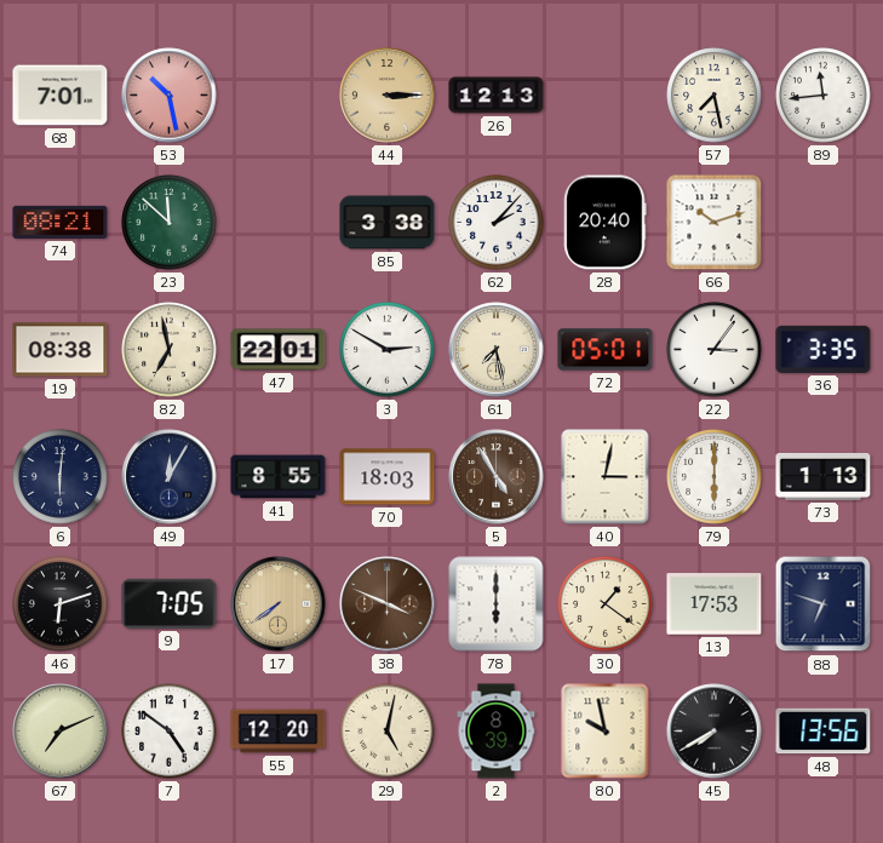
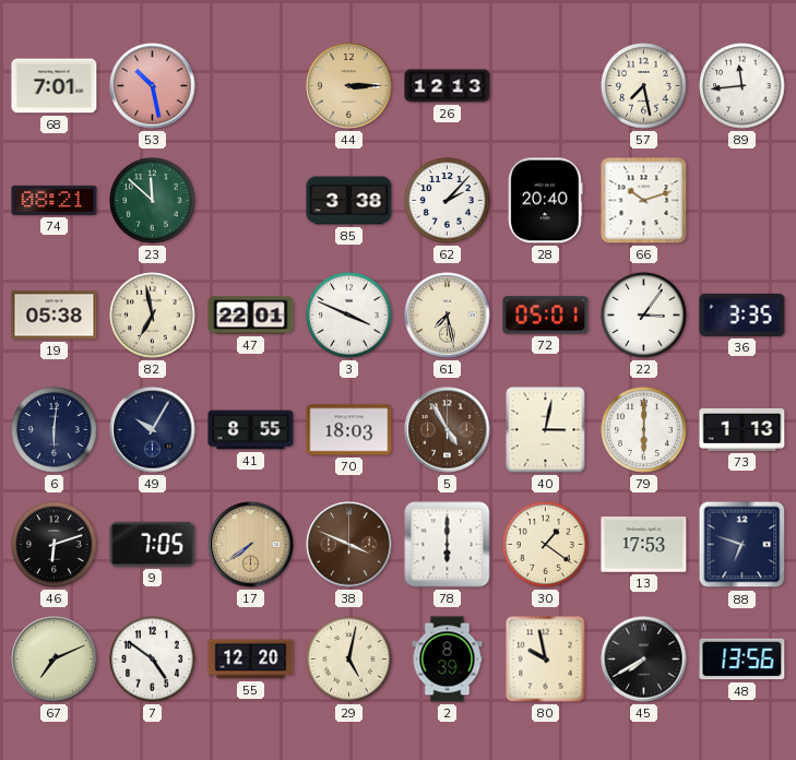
19: 08:38 -> 05:38
3: 2:50 -> 3:49
49: 12:05 -> 10:05
